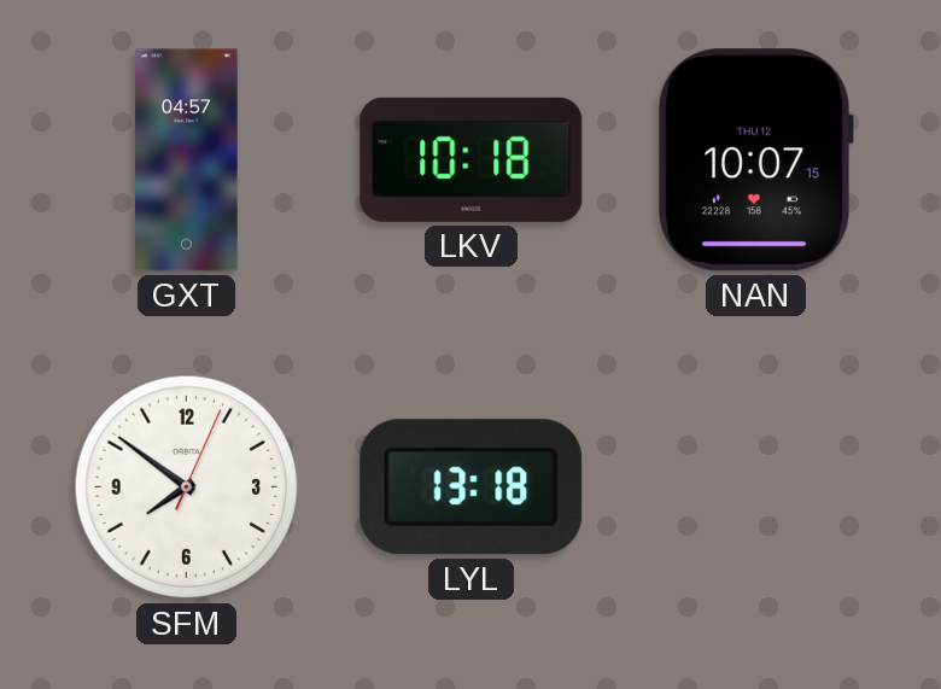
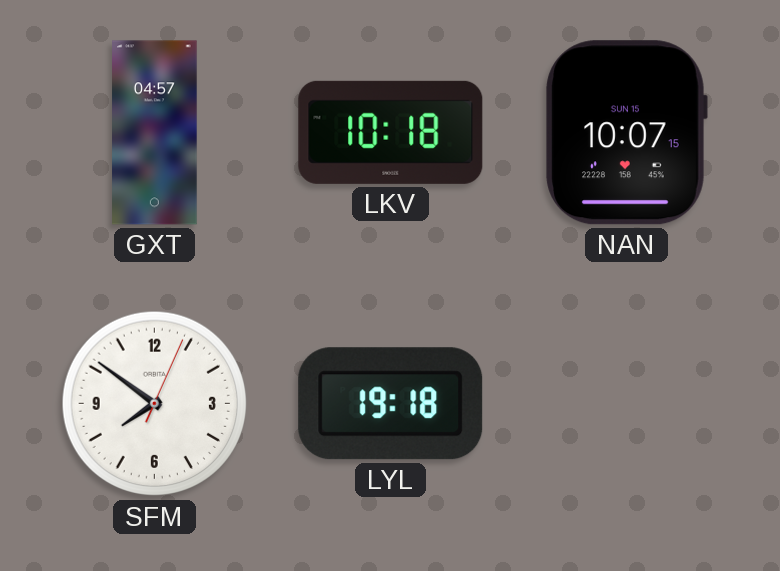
NAN date: THU 12 -> SUN 15
LYL: 13:18 -> 19:18
